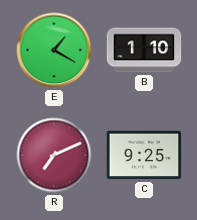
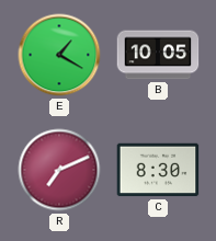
B: 1:10 -> 10:05
C: 9:25 -> 8:30
